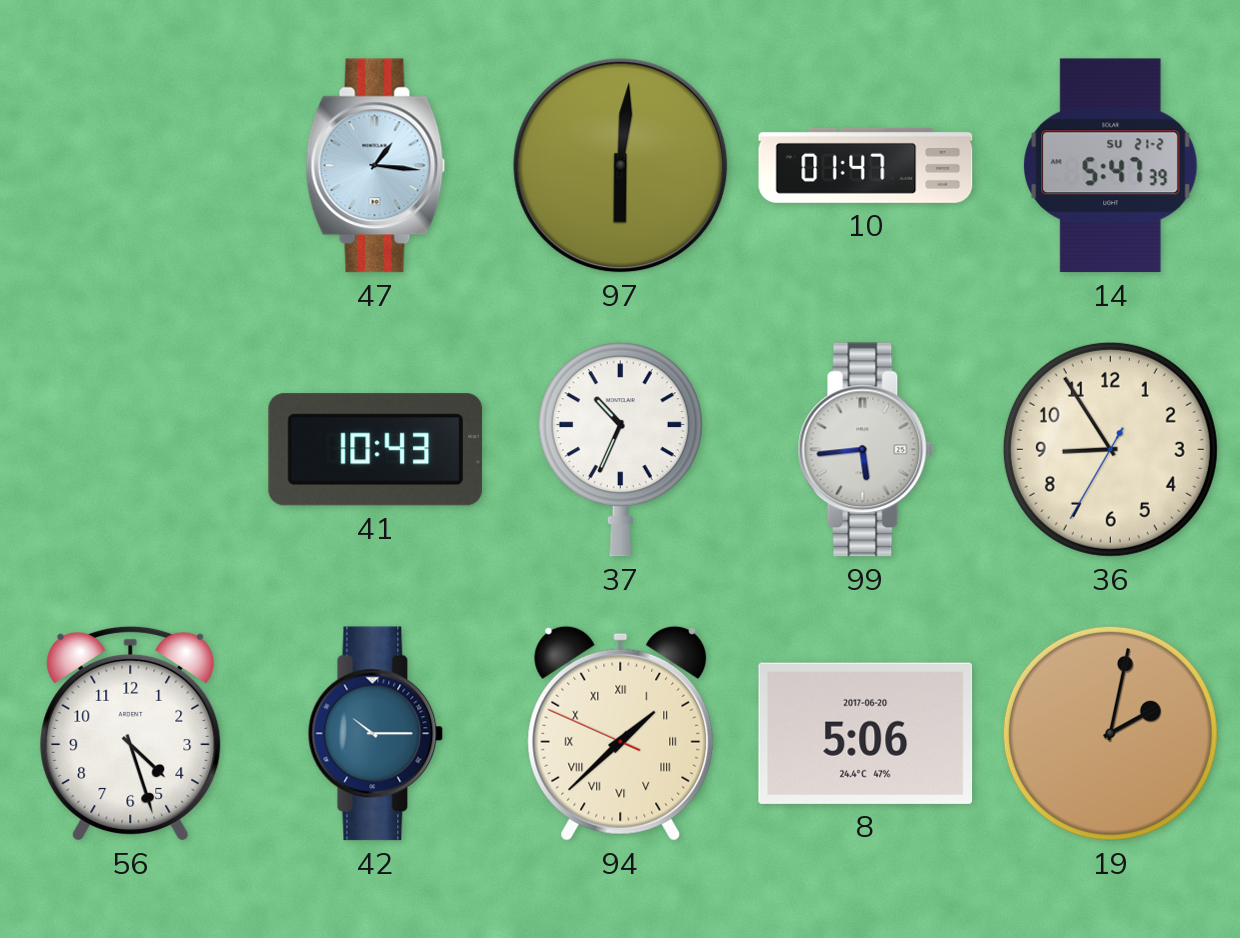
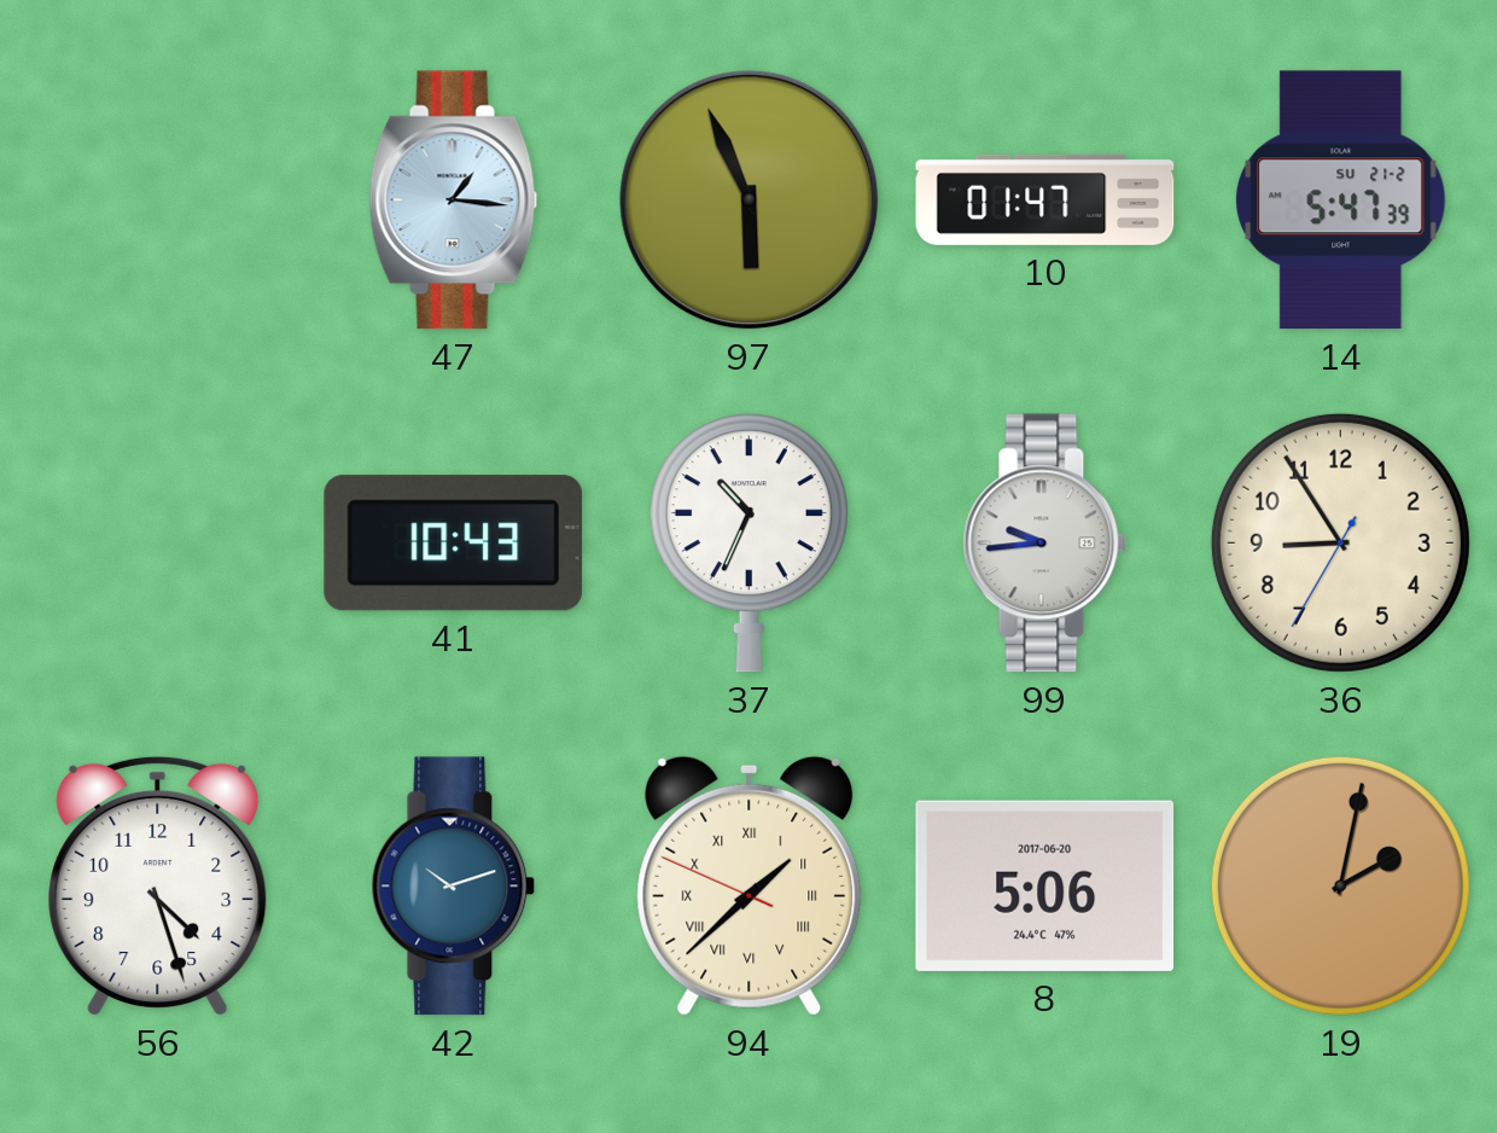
97: 6:01 -> 5:56
99: 5:44 -> 9:44
42: 10:15 -> 10:12
